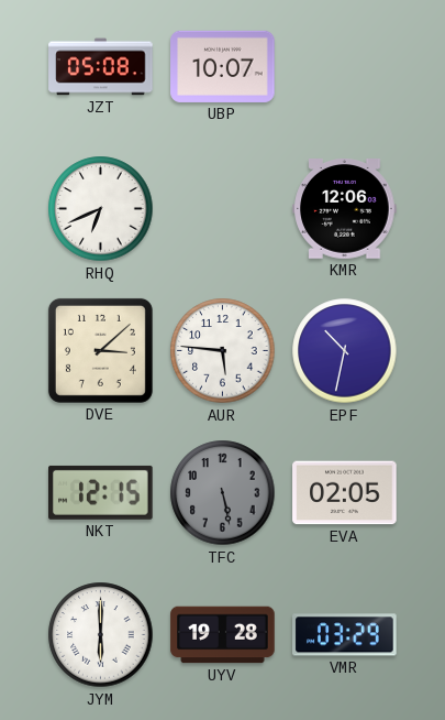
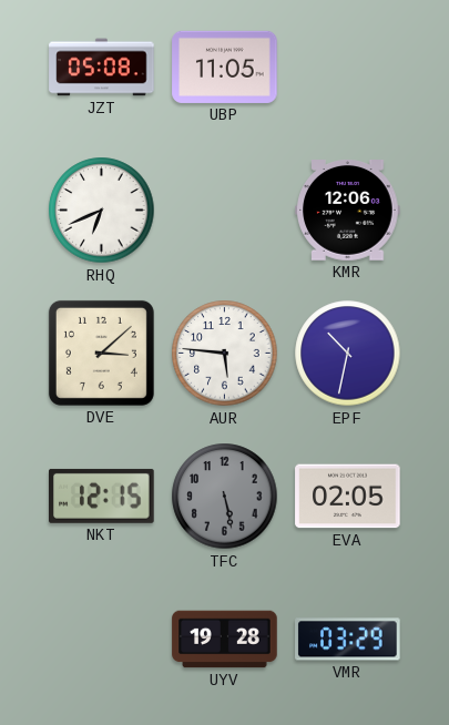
UBP: 10:07 -> 11:05
JYM: 6:00 -> none
